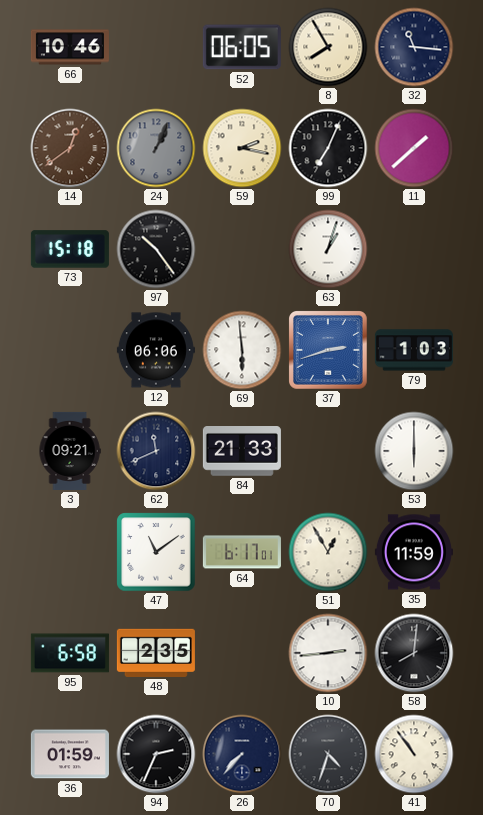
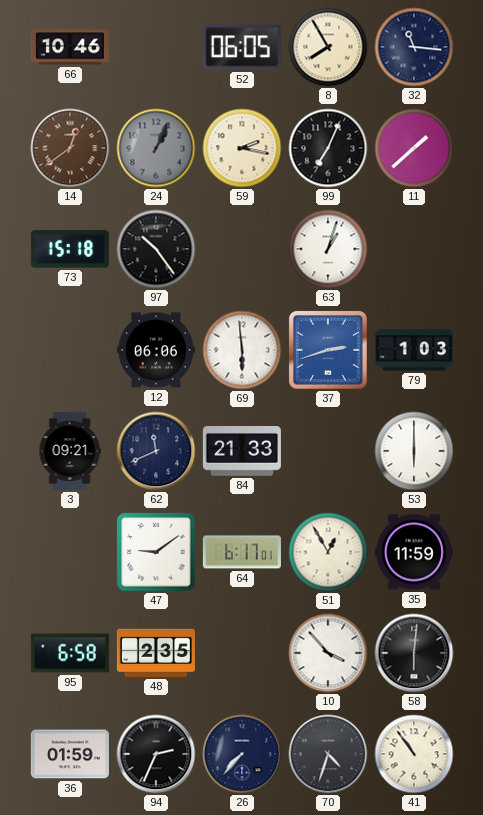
47: 11:09 -> 9:09
10: 2:44 -> 3:53
58: 8:01 -> 6:01
